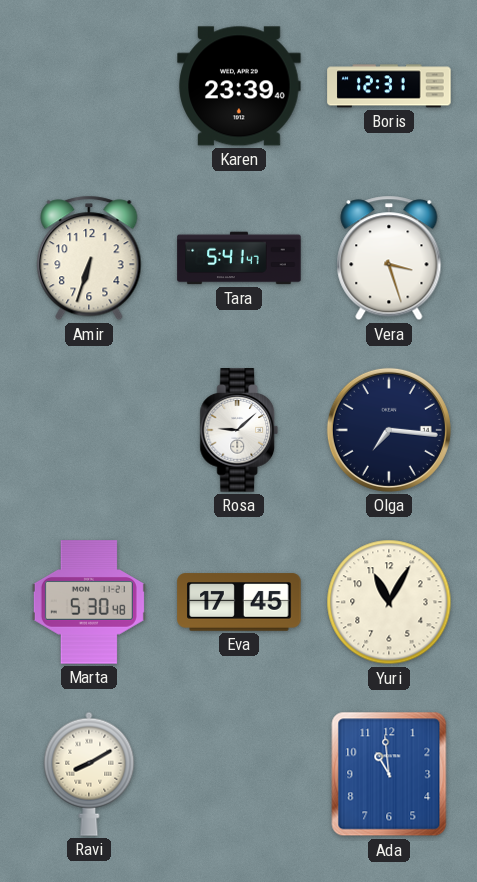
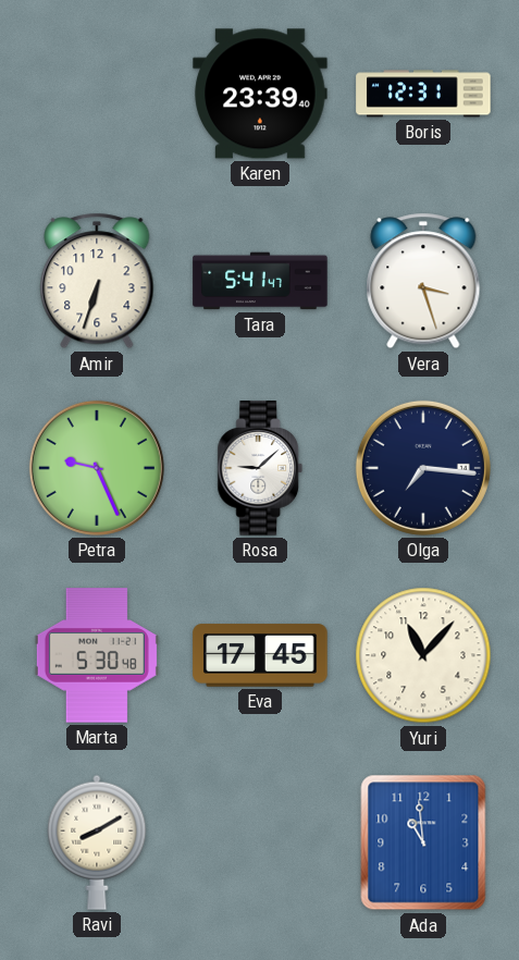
Petra: none -> 9:26
Yuri: 11:05 -> 11:07
